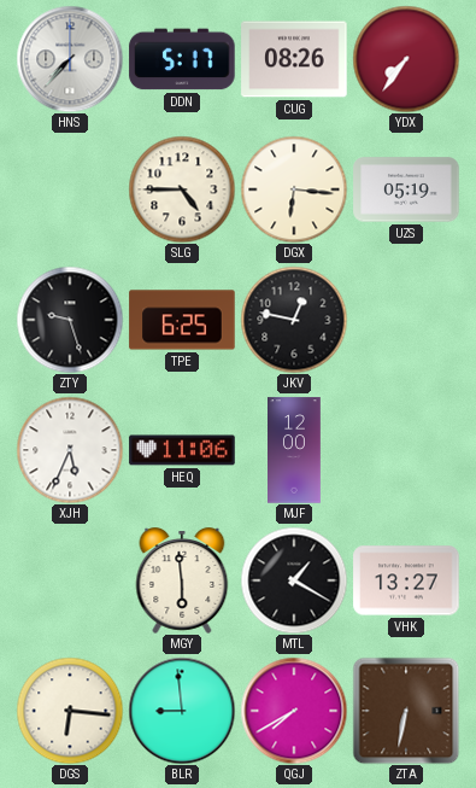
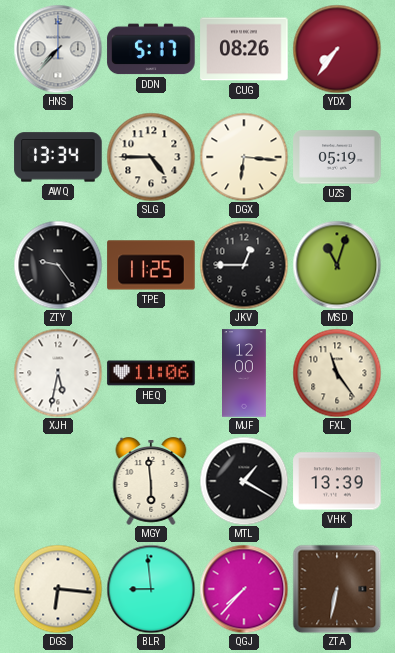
AWQ: none -> 13:34
ZTY: 9:27 -> 9:24
TPE: 6:25 -> 11:25
JKV: 12:47 -> 12:45
MSD: none -> 11:03
XJH: 5:34 -> 5:32
FXL: none -> 11:24
VHK: 13:27 -> 13:39
QGJ: 7:40 -> 7:37
